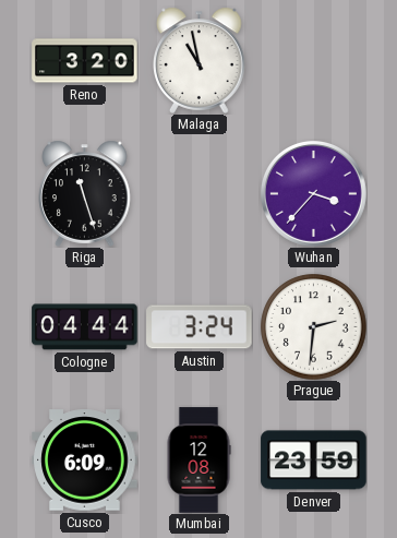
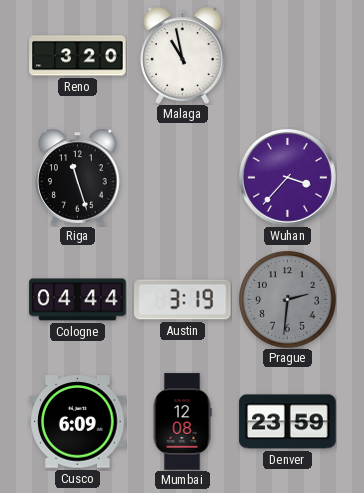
Austin: 3:24 -> 3:19
Prague dial: white -> grey
